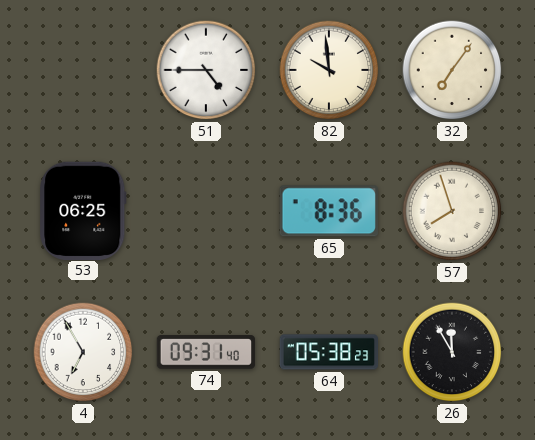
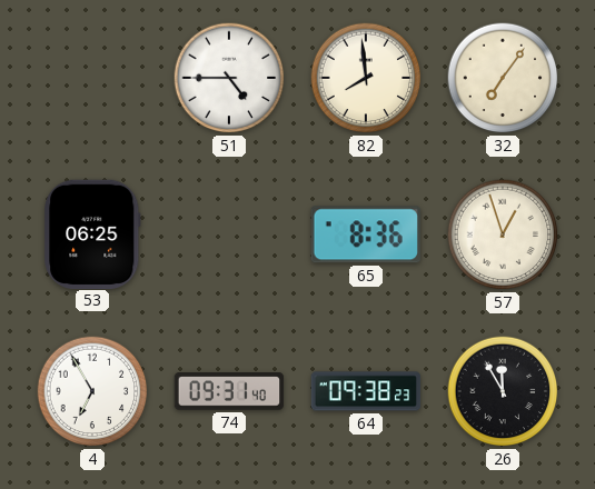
82: 9:59 -> 7:59
57: 7:57 -> 12:57
64: 05:38 -> 09:38
